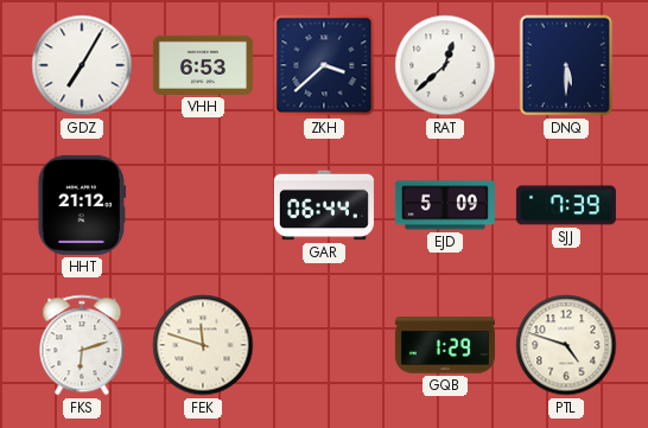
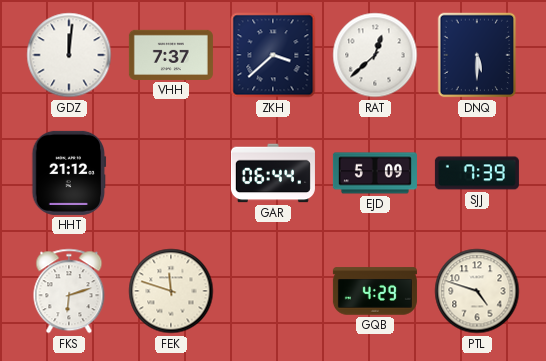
GDZ: 7:05 -> 12:01
VHH: 6:53 -> 7:37
GQB: 1:29 -> 4:29
